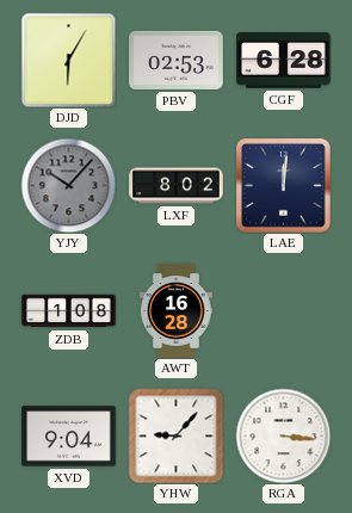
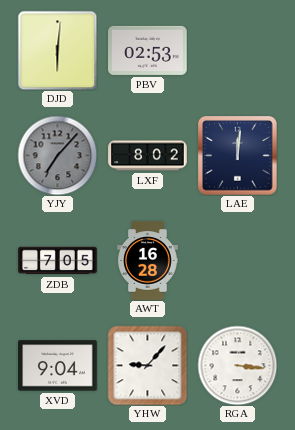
DJD: 6:05 -> 6:01
CGF: 6:28 -> none
YJY: 10:07 -> 7:07
ZDB: 1:08 -> 7:05
